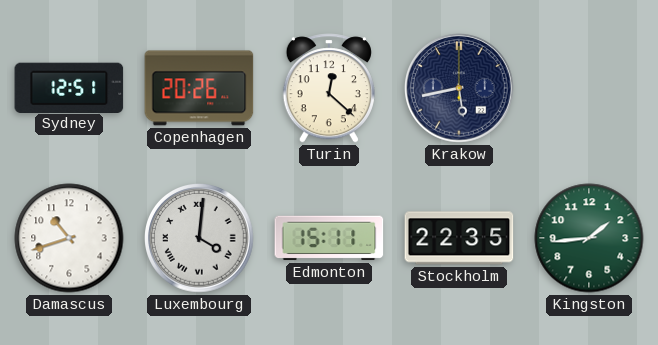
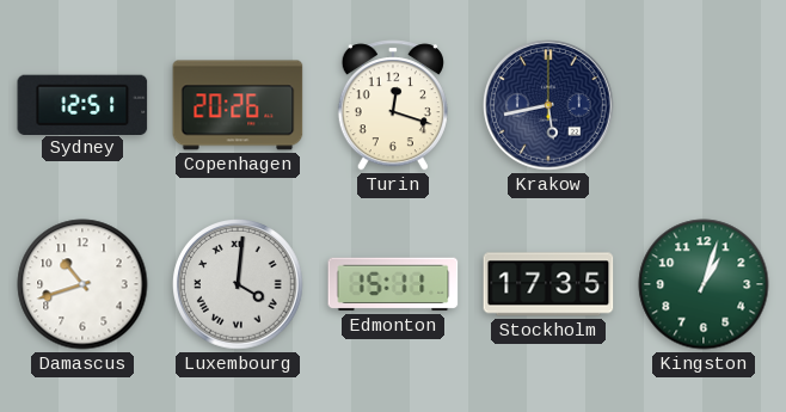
Turin: 12:22 -> 12:18
Stockholm: 22:35 -> 17:35
Kingston: 1:44 -> 1:03
